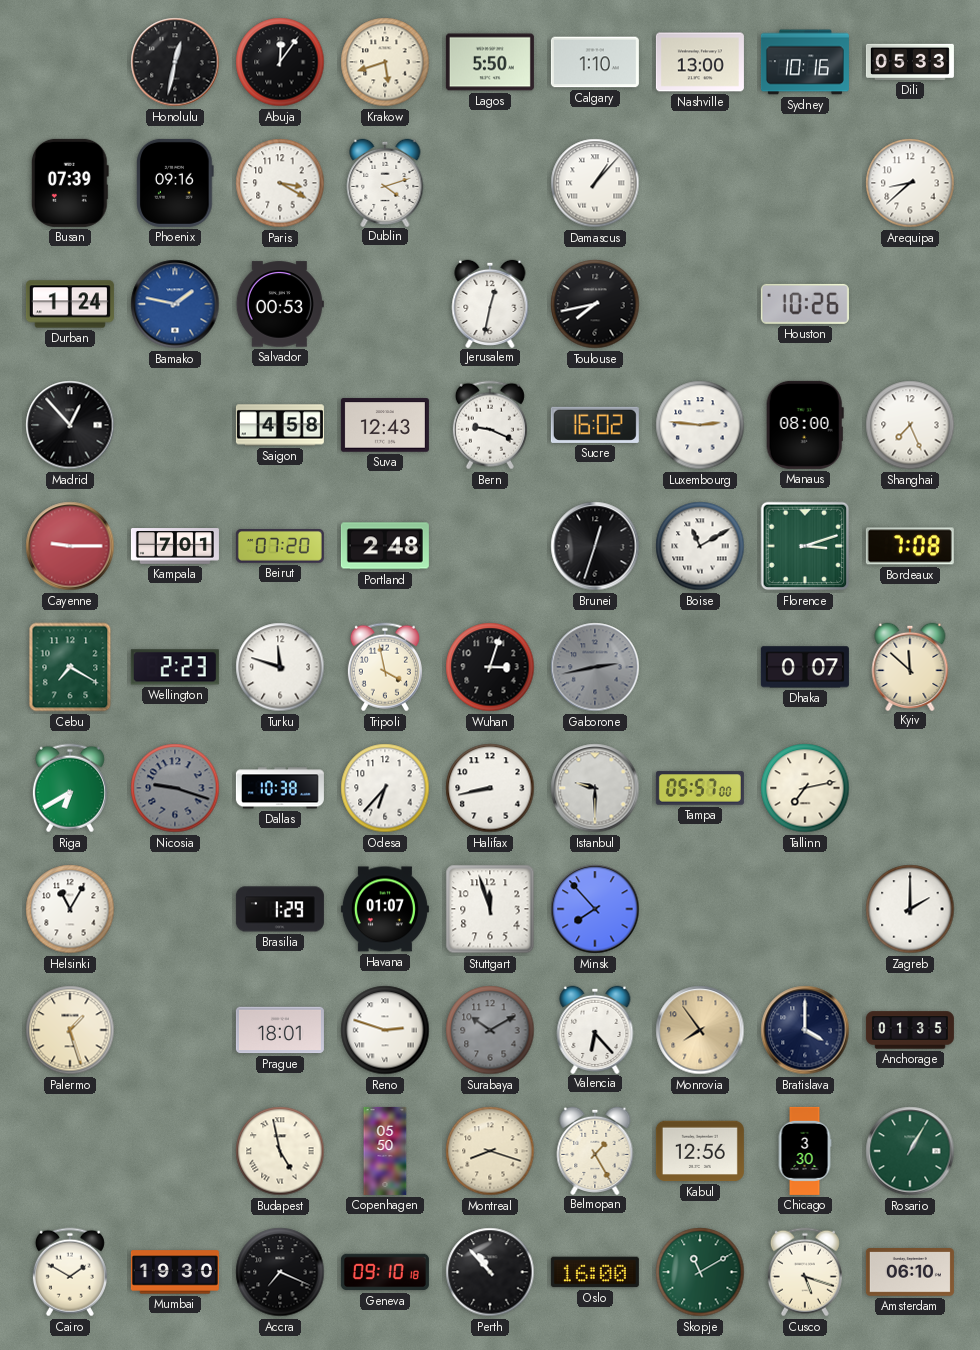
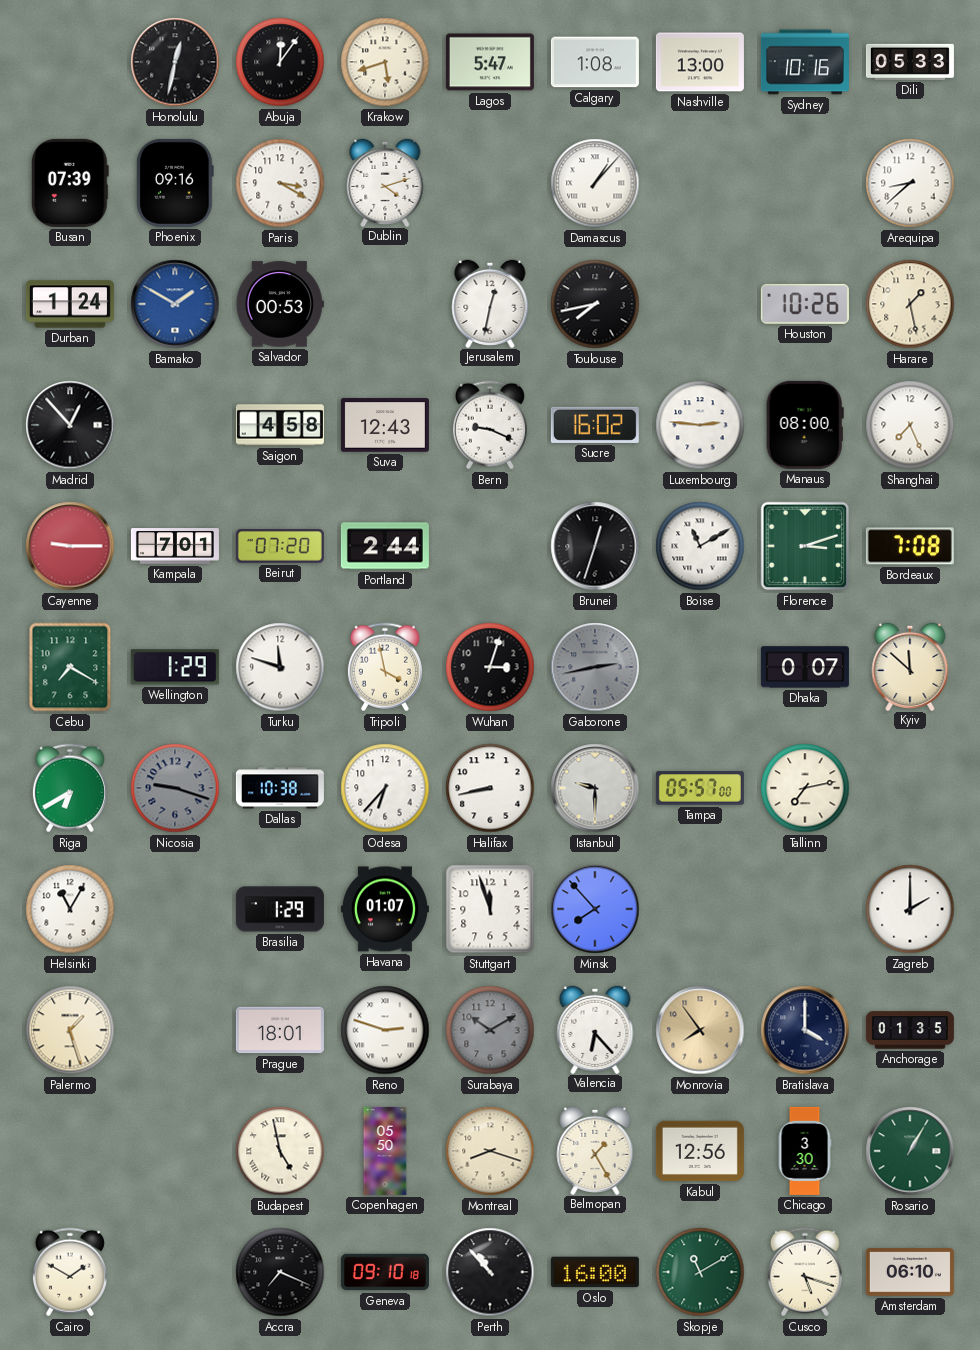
Lagos: 5:50 -> 5:47
Calgary: 1:10 -> 1:08
Bamako: 1:47 -> 1:50
Harare: none -> 1:28
Portland: 2:48 -> 2:44
Wellington: 2:23 -> 1:29
Mumbai: 19:30 -> none
